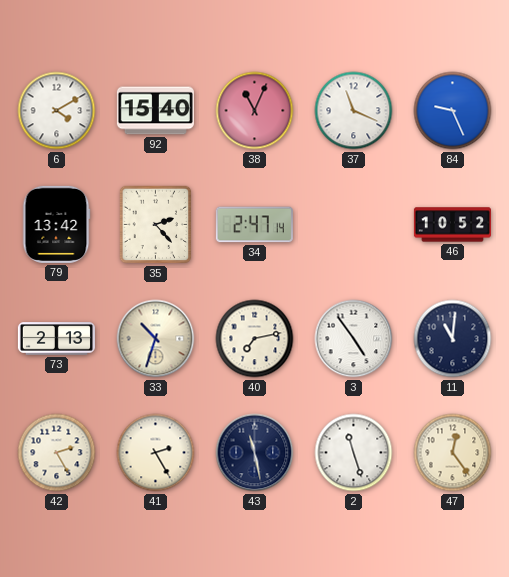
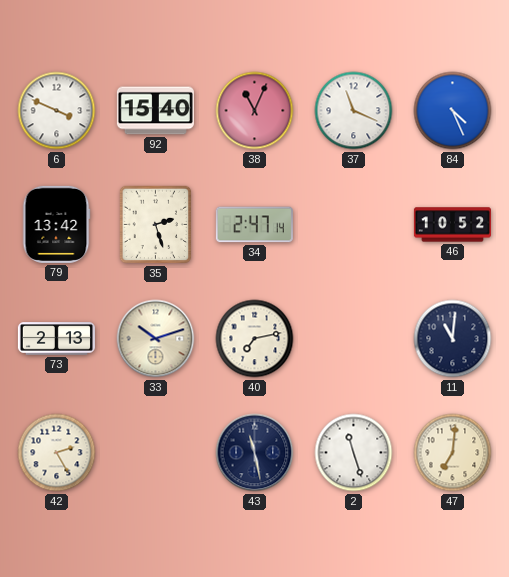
6: 4:10 -> 3:49
84: 9:26 -> 4:26
35: 2:23 -> 2:27
33: 10:33 -> 10:12
3: 4:54 -> none
41: 2:25 -> none
47: 12:24 -> 7:01
